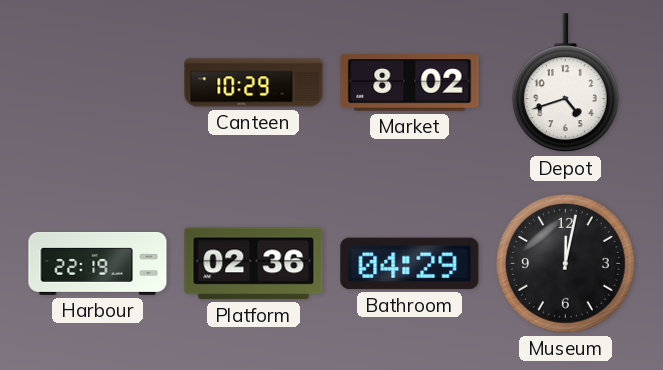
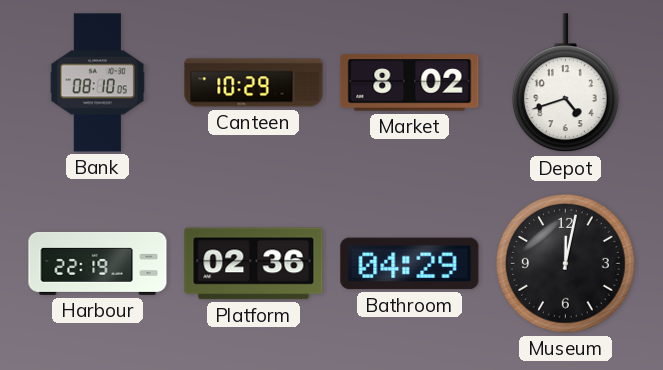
Bank: none -> 08:10
